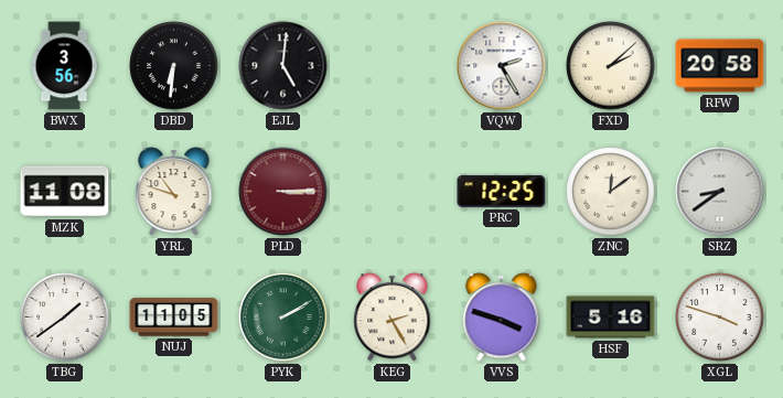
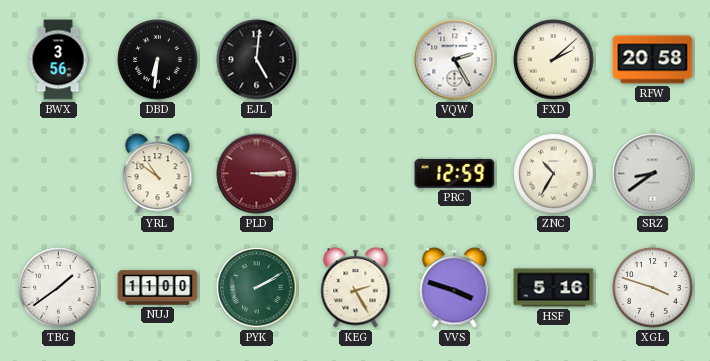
MZK: 11:08 -> none
YRL: 10:48 -> 10:51
PRC: 12:25 -> 12:59
ZNC: 12:09 -> 10:35
NUJ: 11:05 -> 11:00
